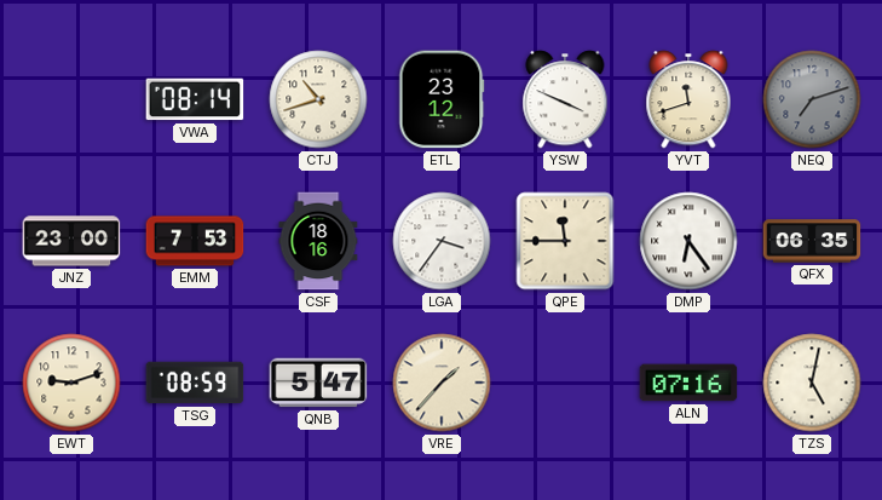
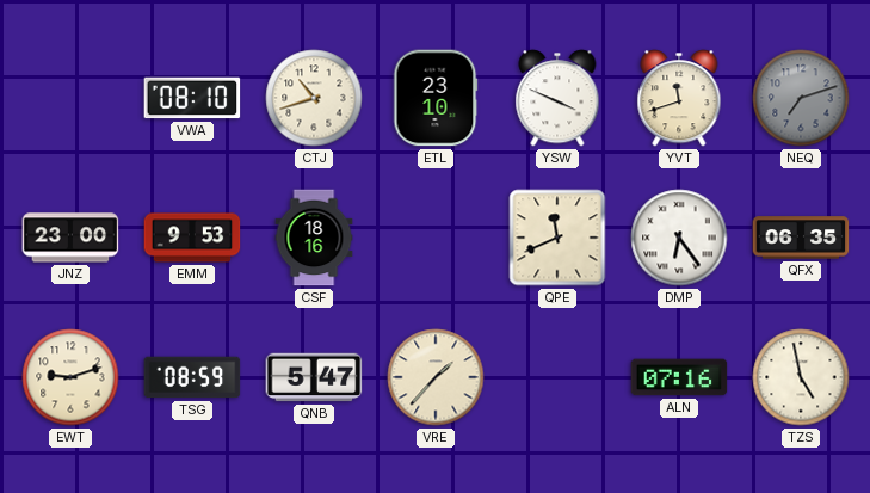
VWA: 08:14 -> 08:10
ETL: 23:12 -> 23:10
EMM: 7:53 -> 9:53
LGA: 3:36 -> none
QPE: 11:45 -> 11:41
TZS: 5:02 -> 4:58
